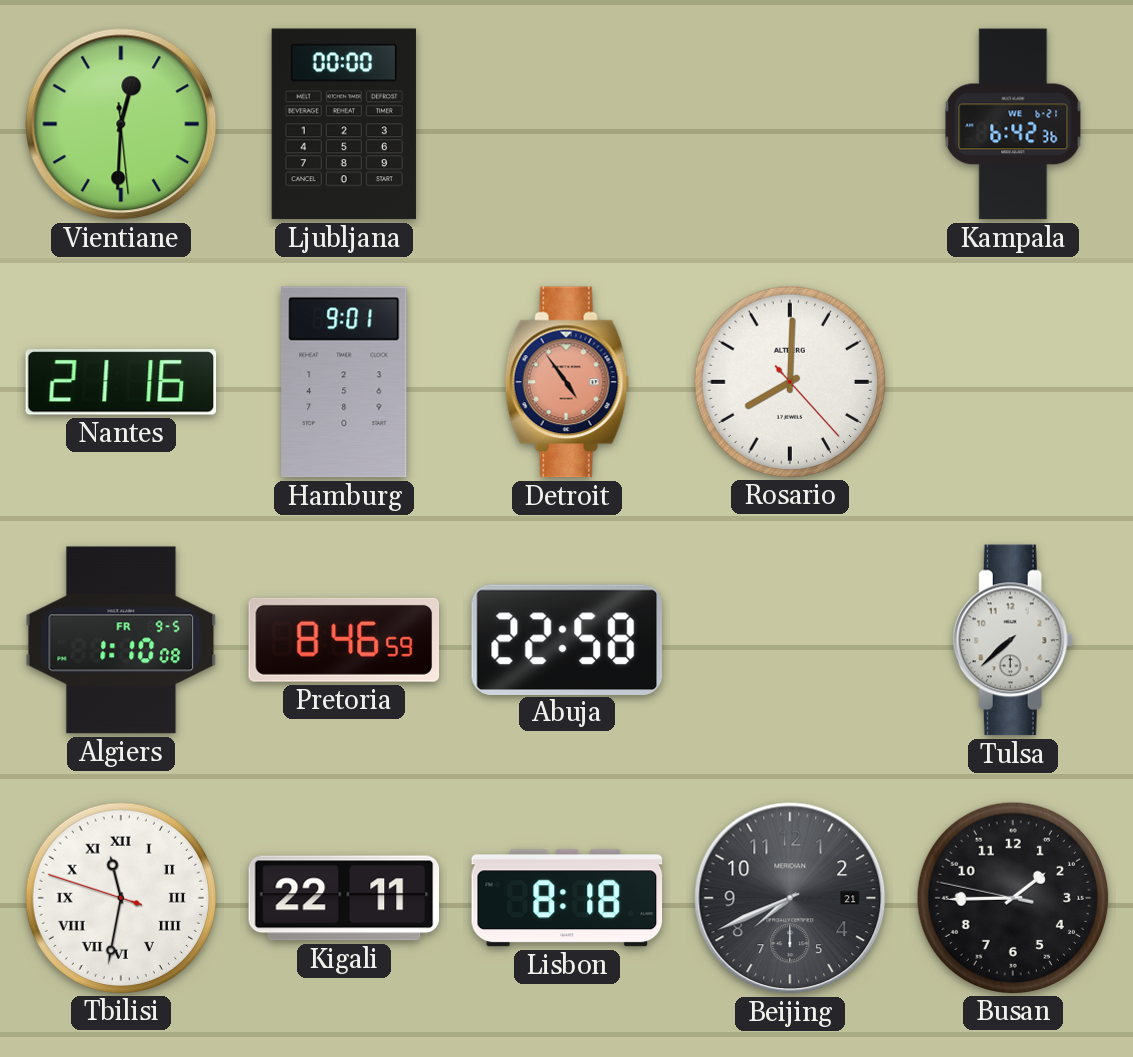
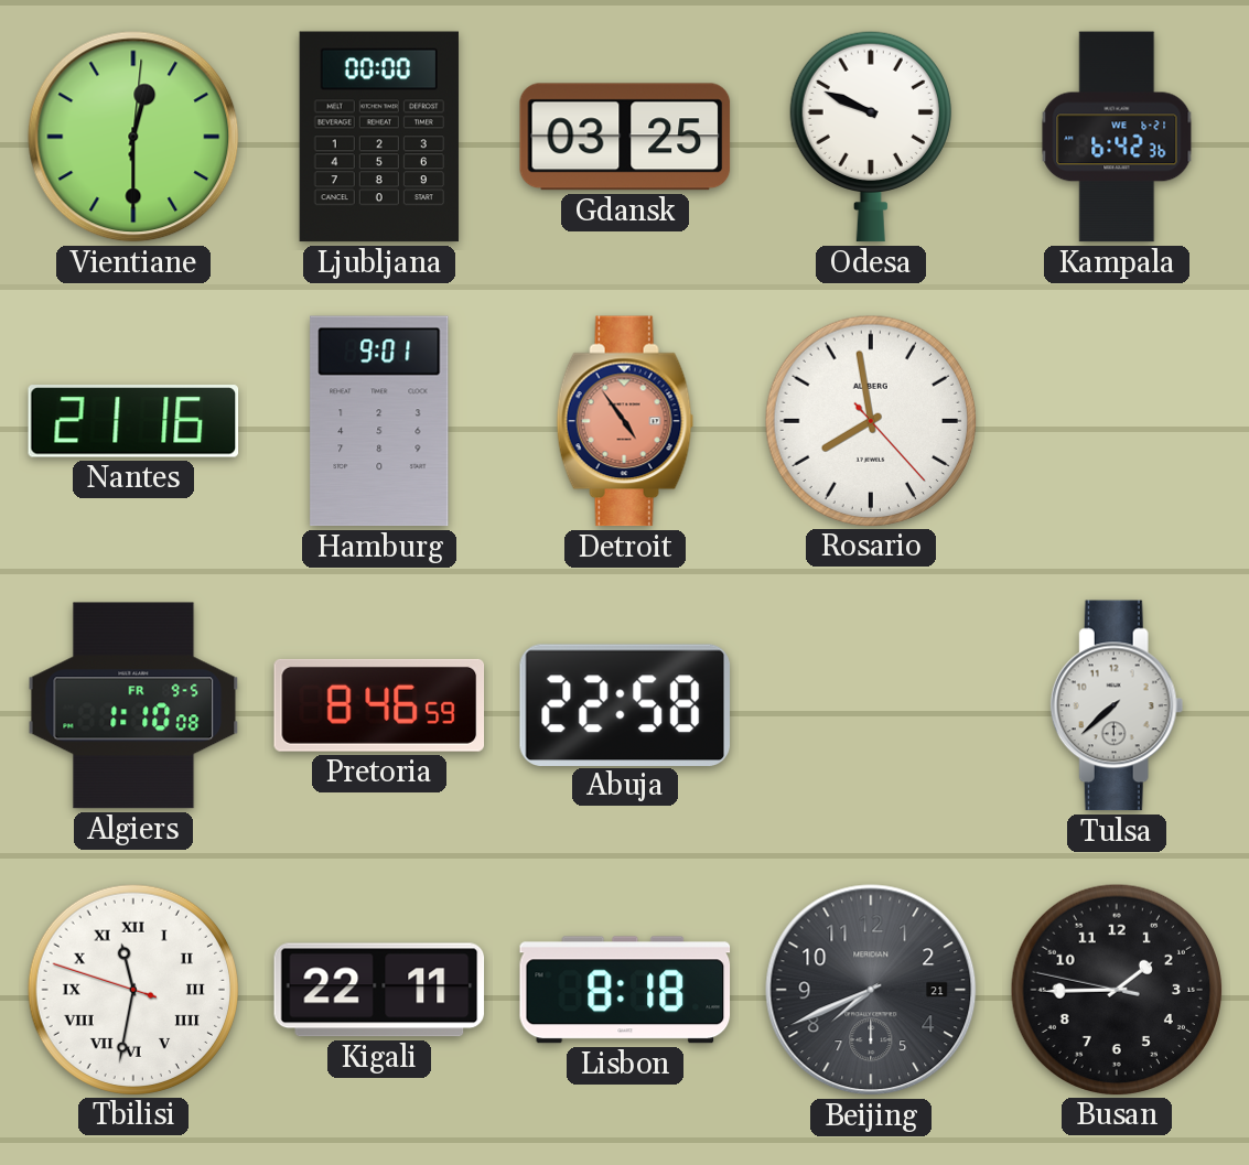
Vientiane: 12:30:29 -> 12:30:01
Gdansk: none -> 03:25
Odesa: none -> 9:49
Rosario: 8:00 -> 7:58
